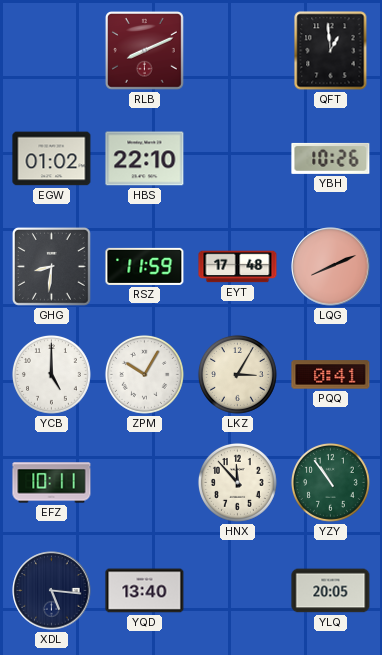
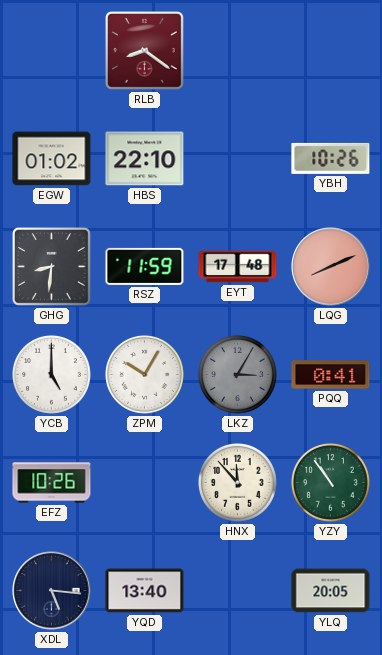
RLB: 8:11 -> 8:21
QFT: 12:59 -> none
LKZ dial: cream -> grey
EFZ: 10:11 -> 10:26
